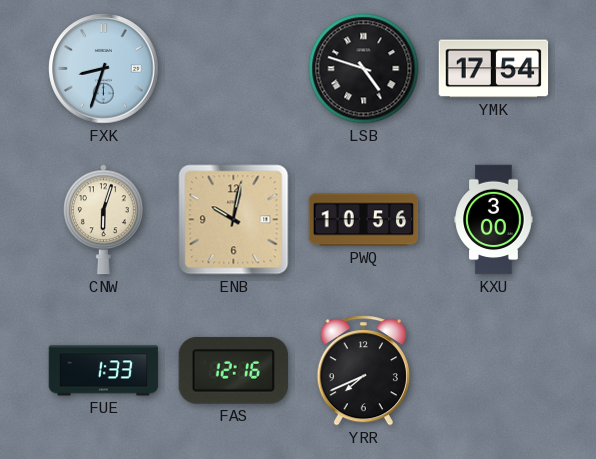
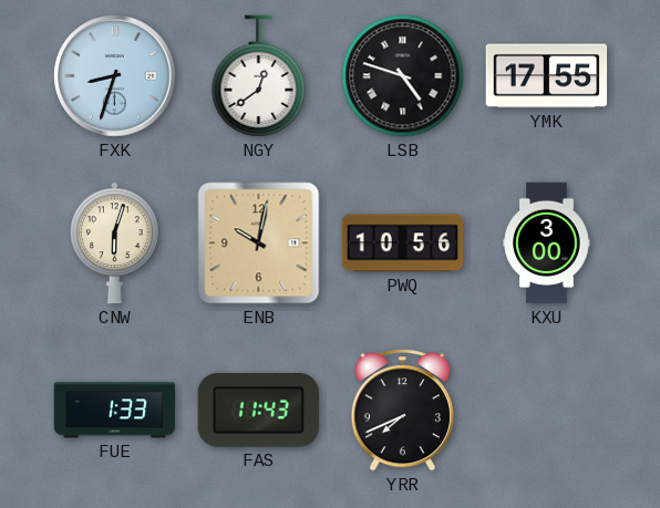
NGY: none -> 12:39
YMK: 17:54 -> 17:55
FAS: 12:16 -> 11:43
